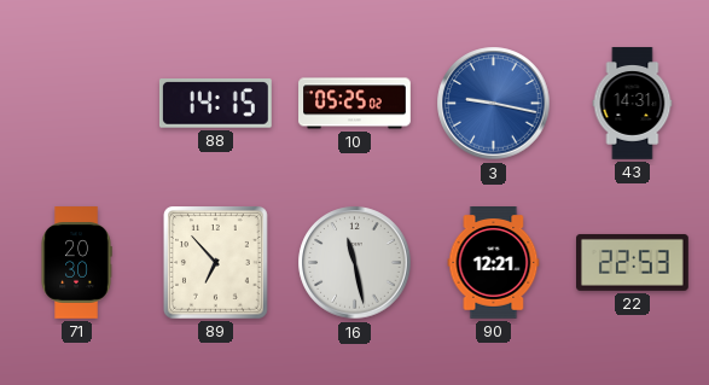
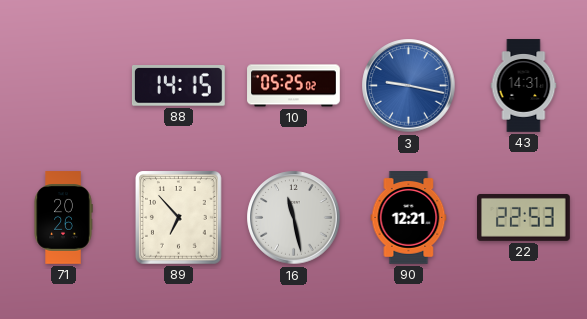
71: 20:30 -> 20:26
